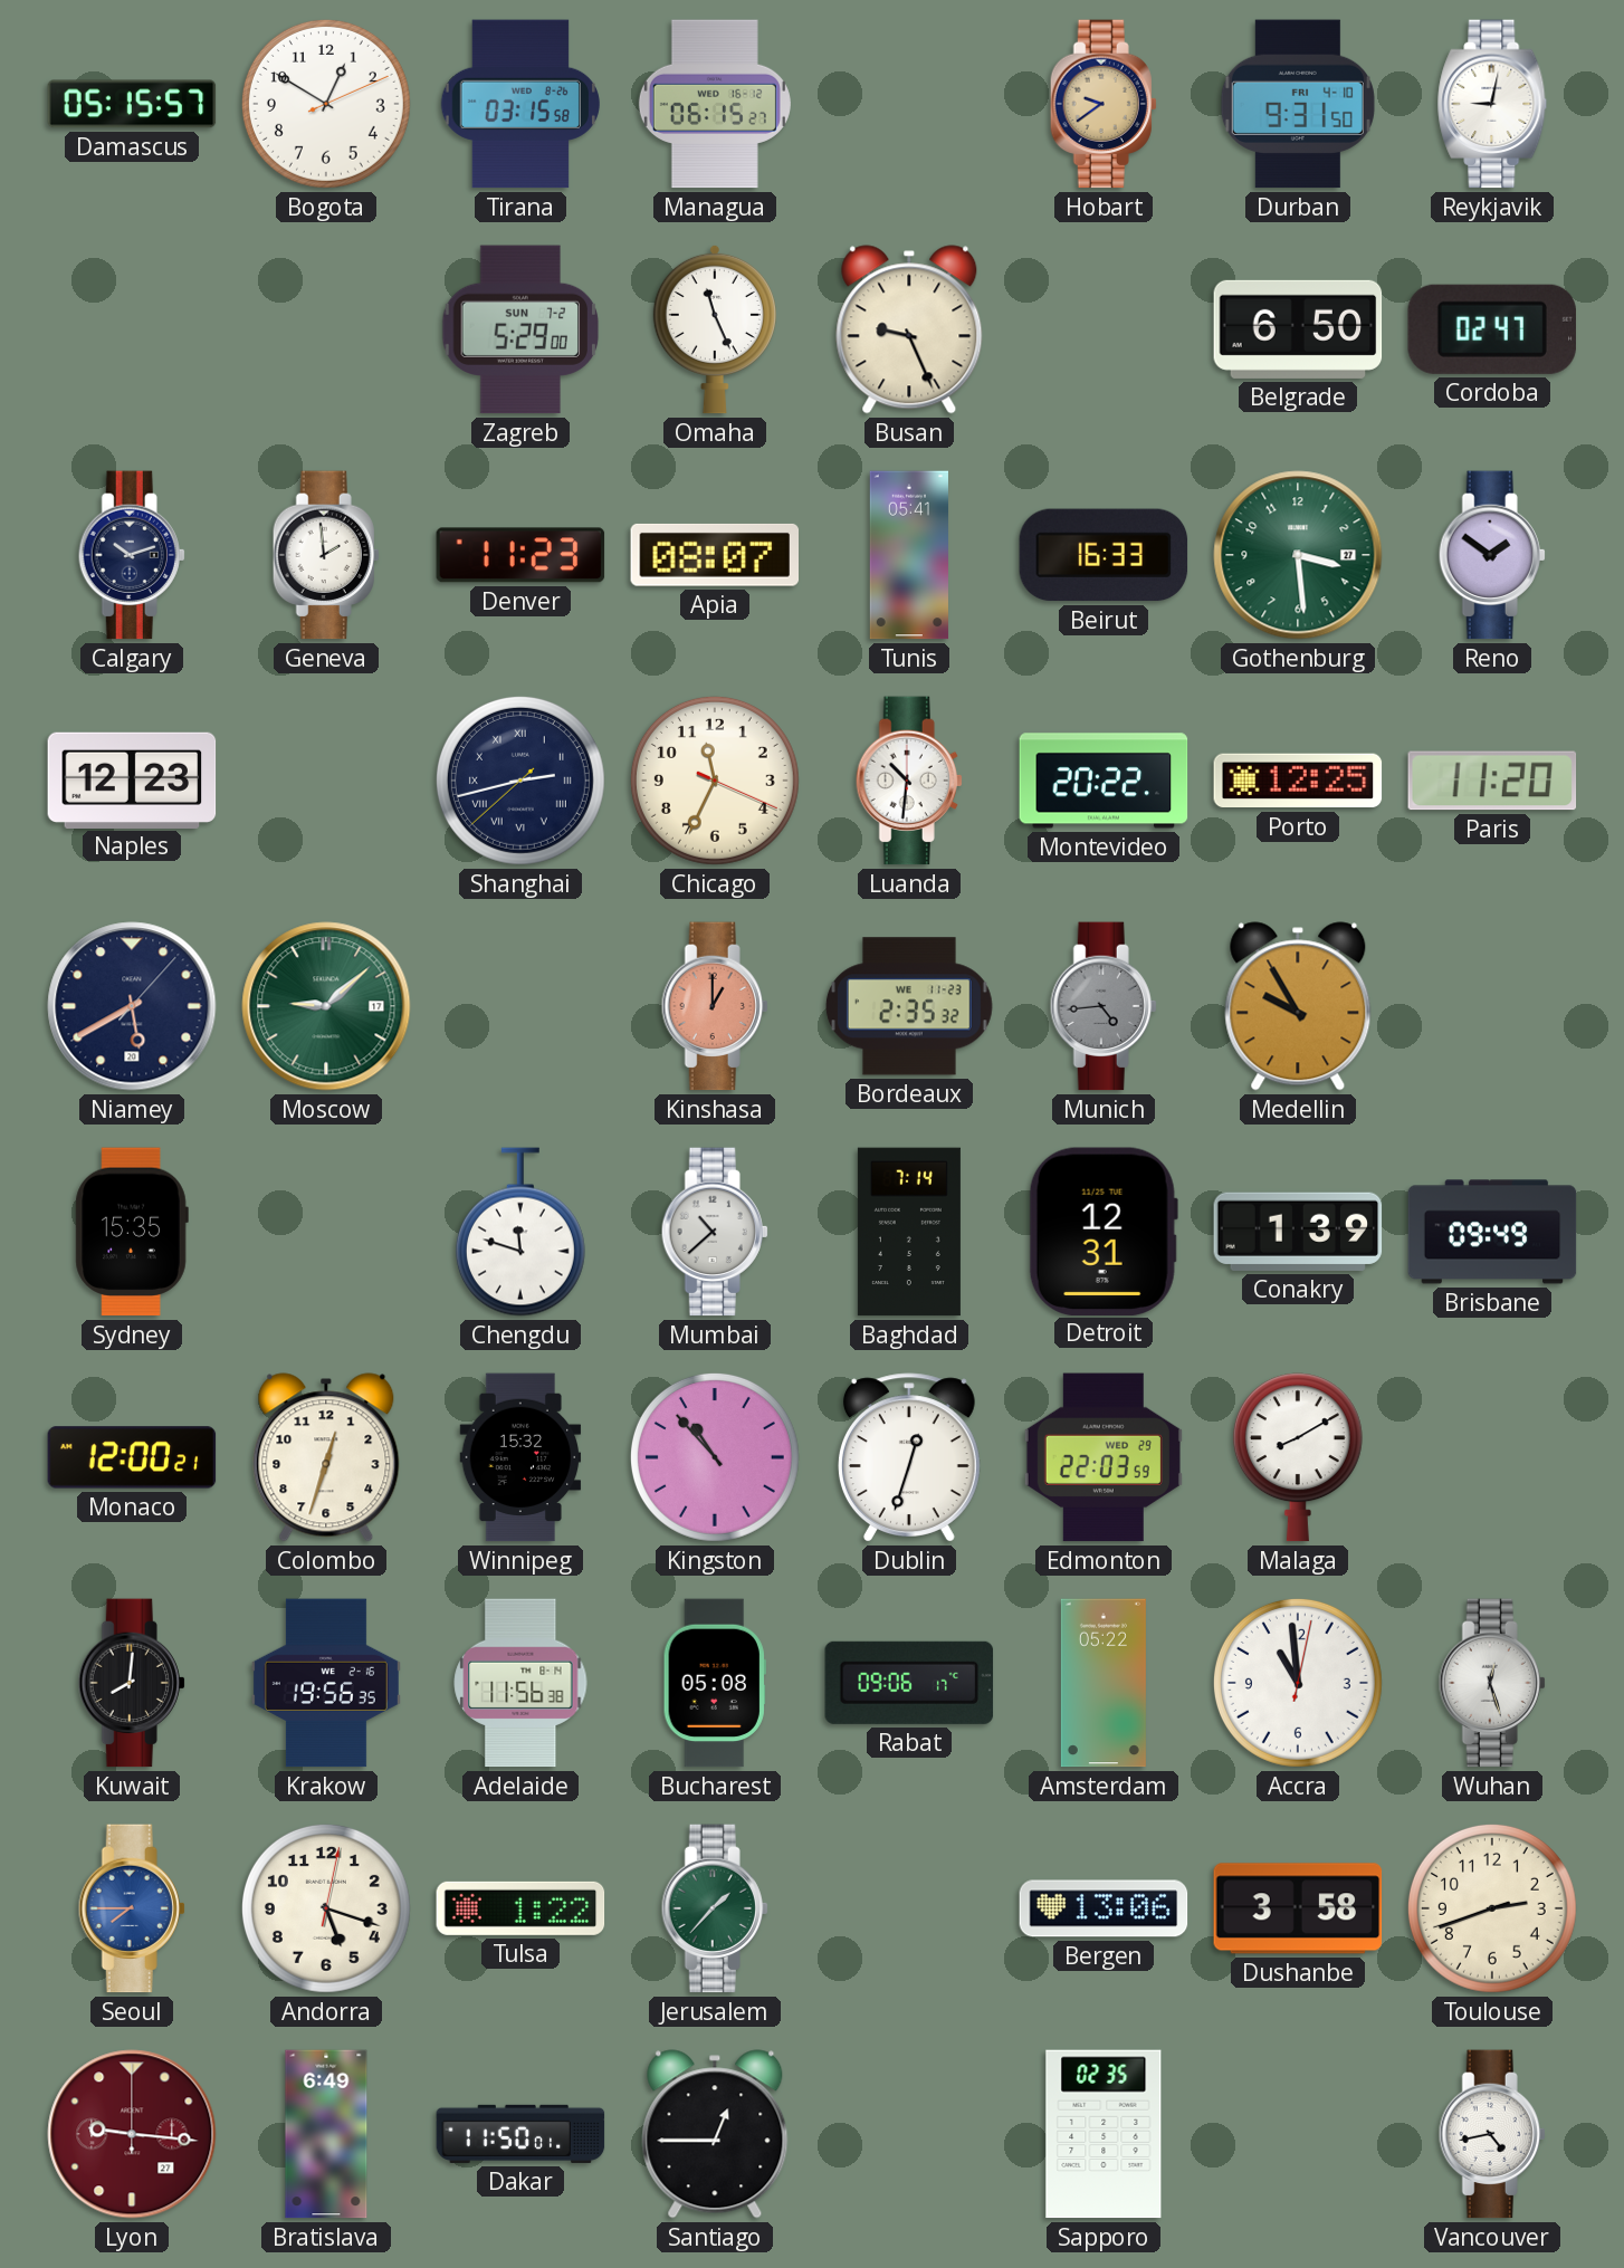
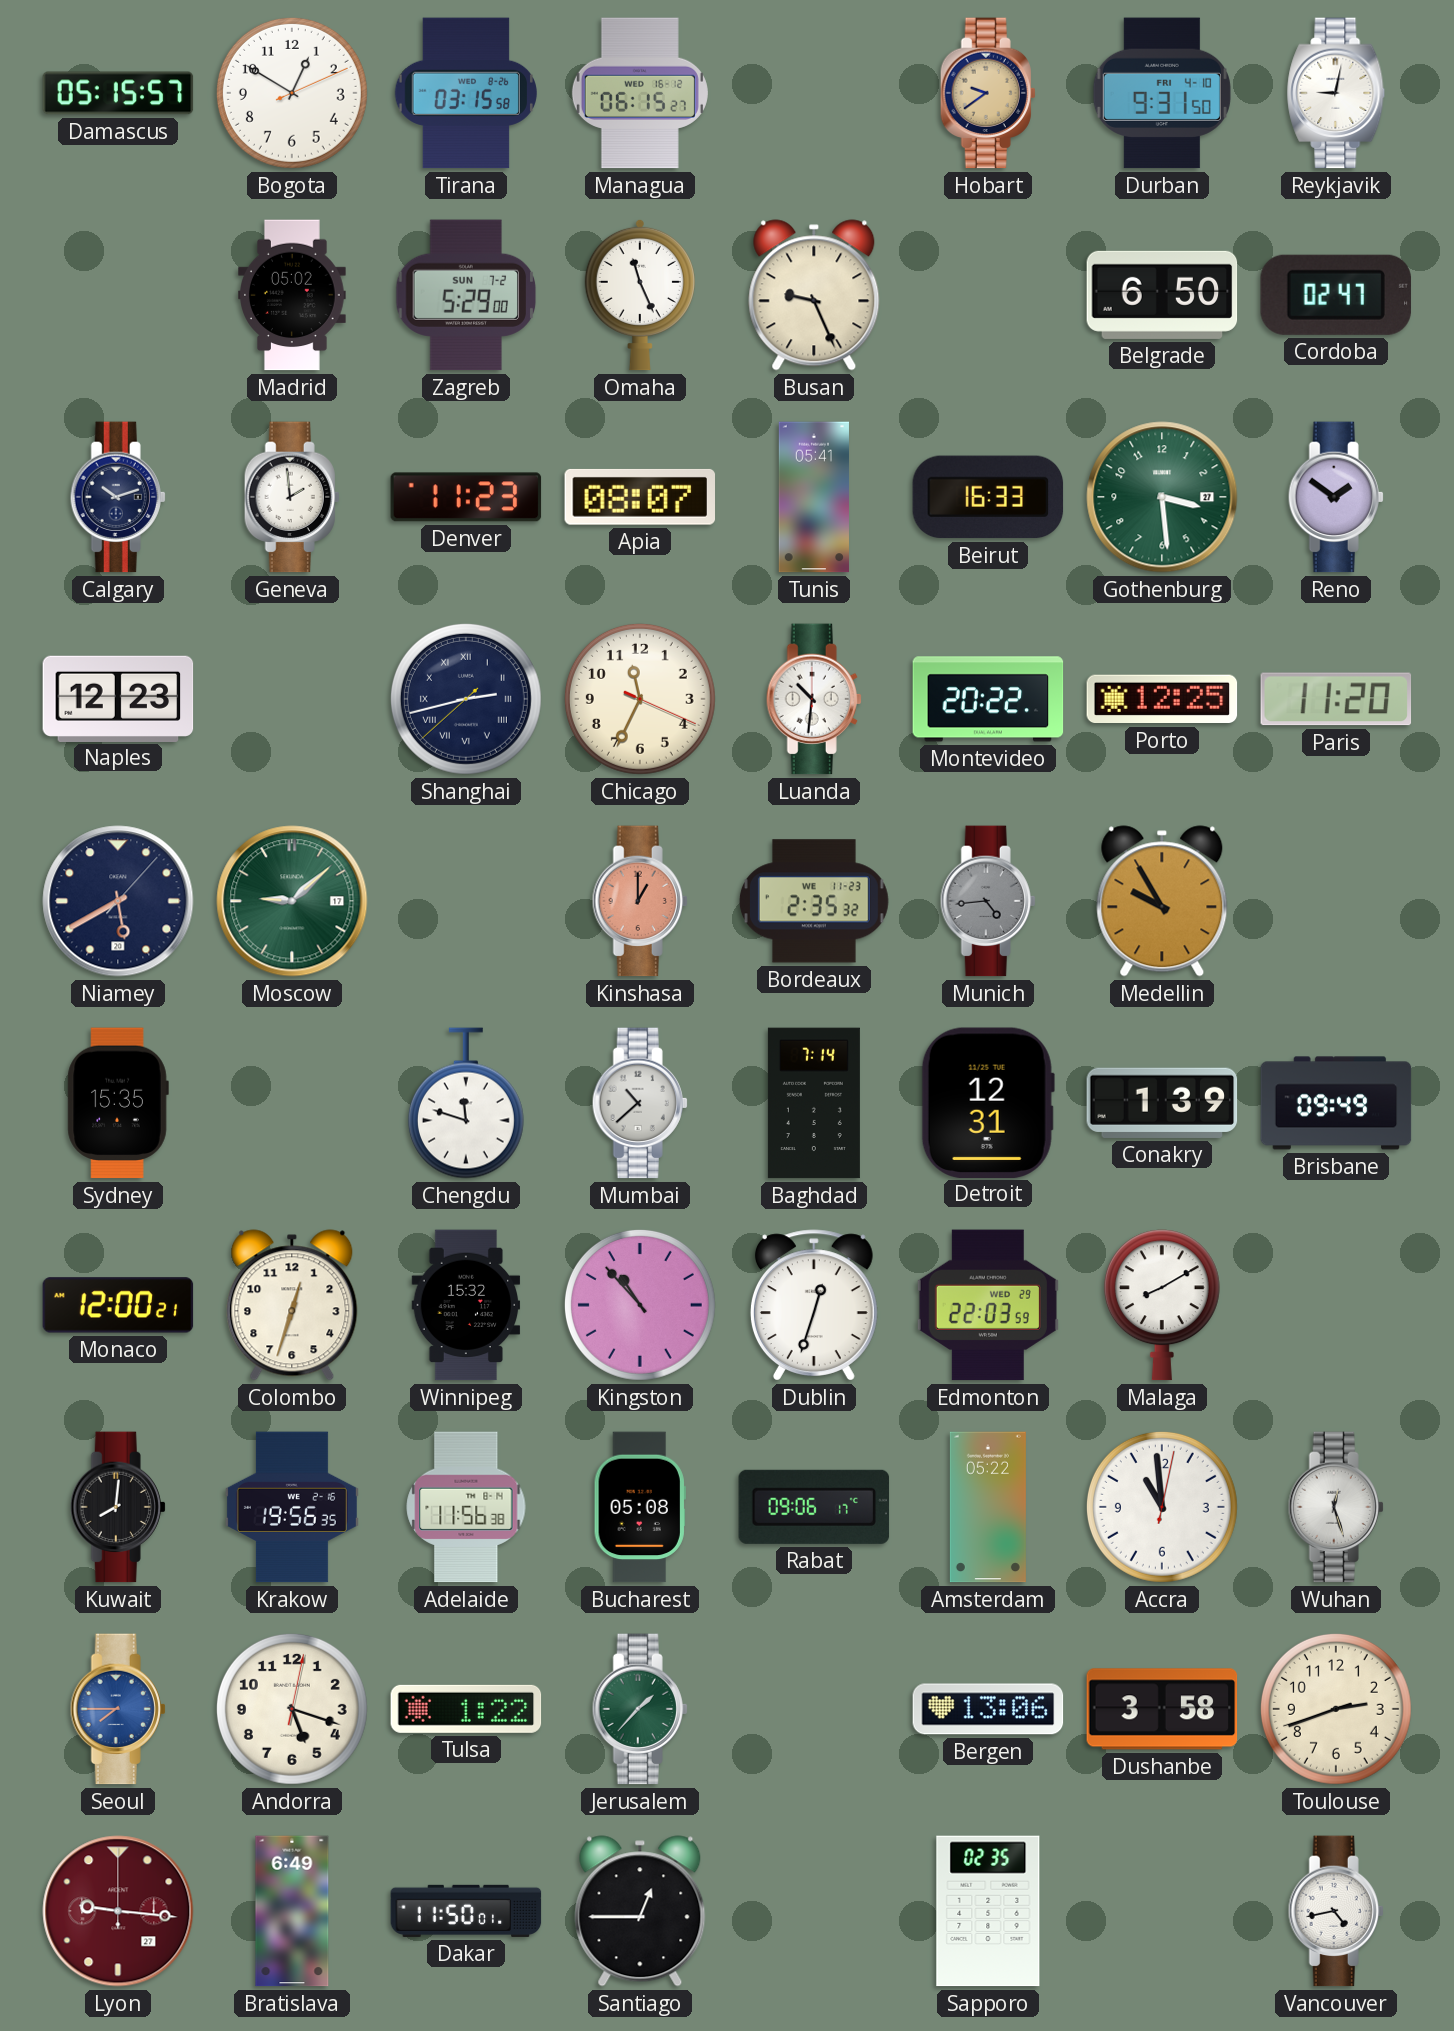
Madrid: none -> 05:02
